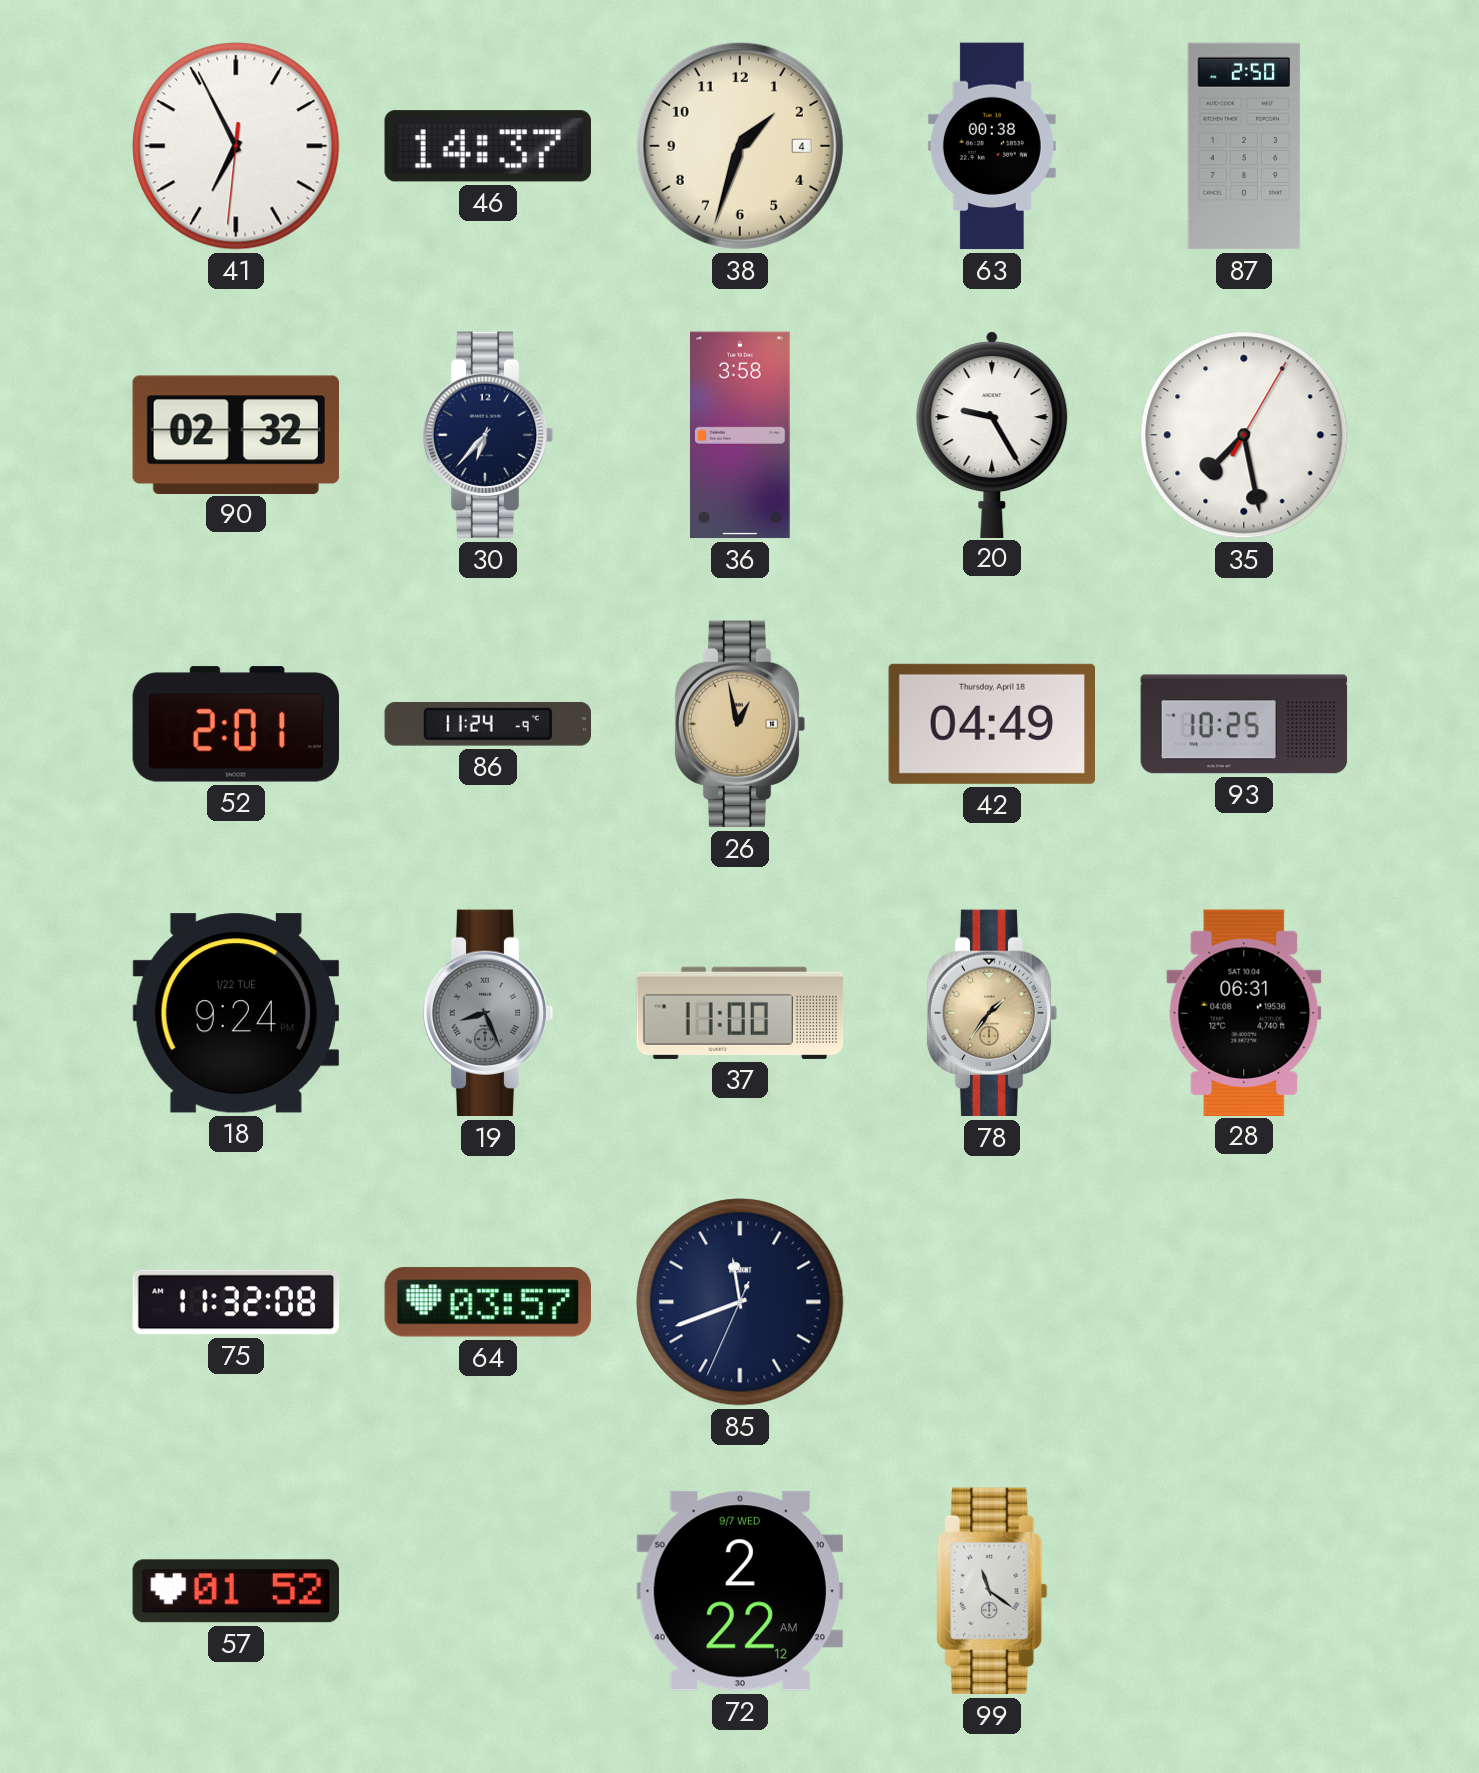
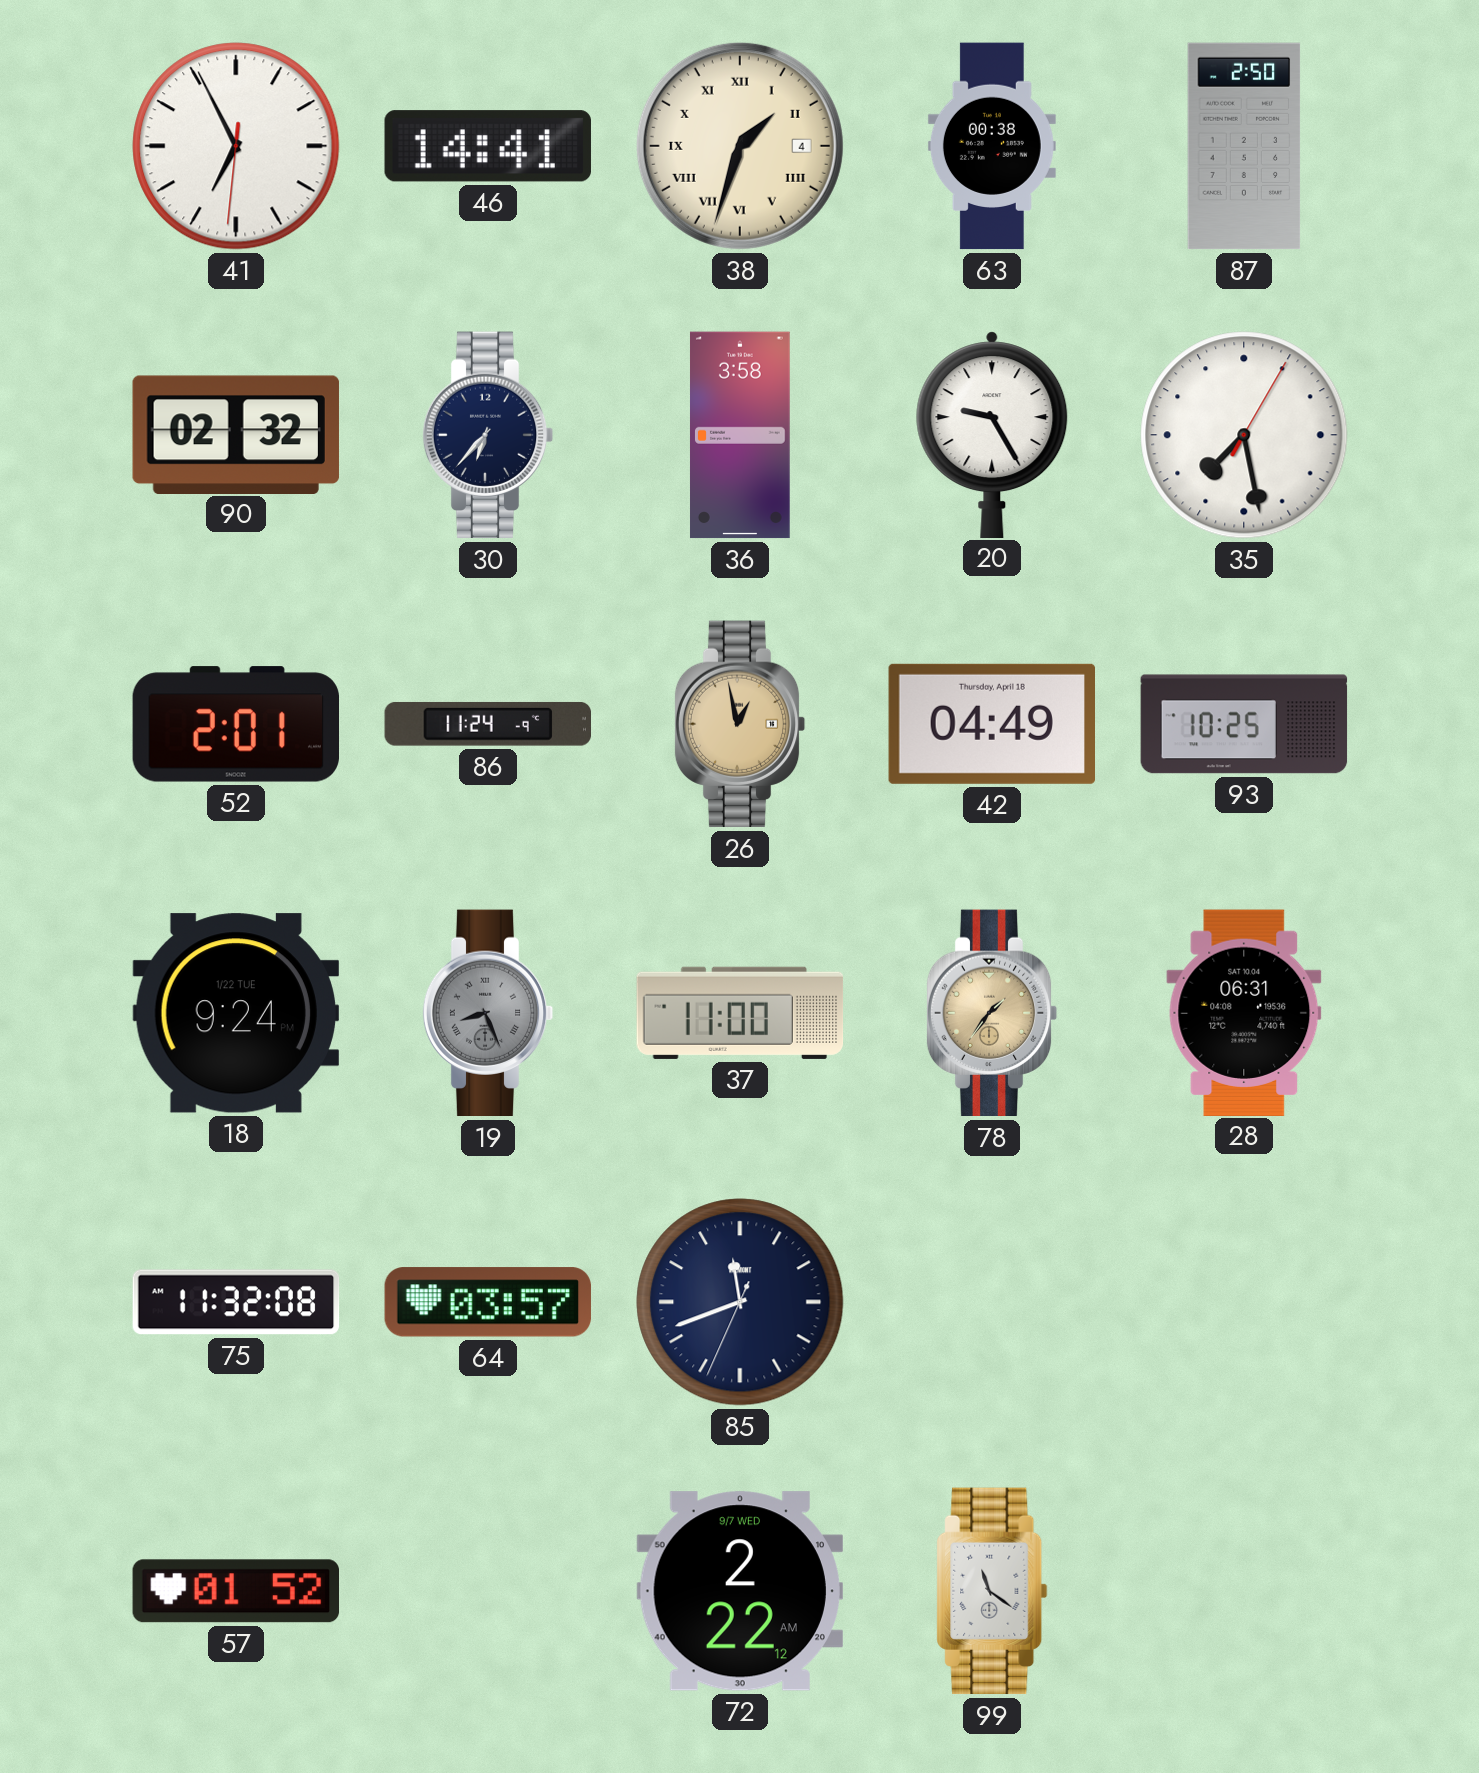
46: 14:37 -> 14:41
38 numerals: Arabic -> Roman
